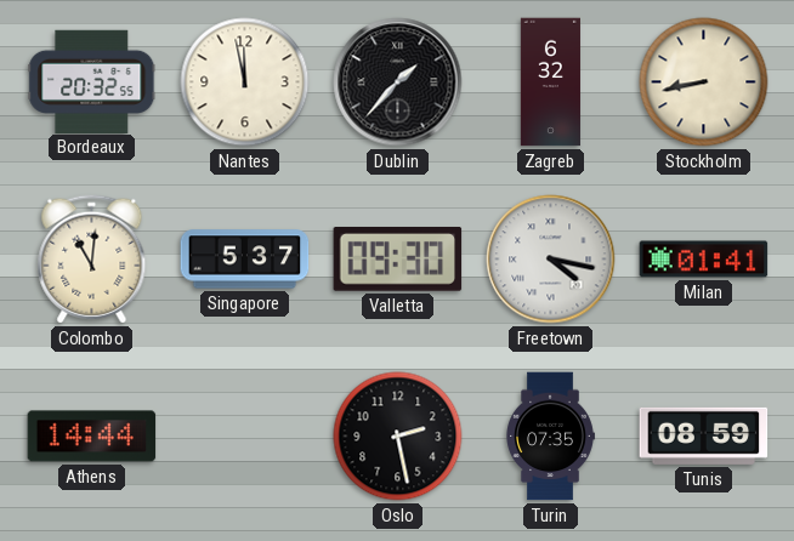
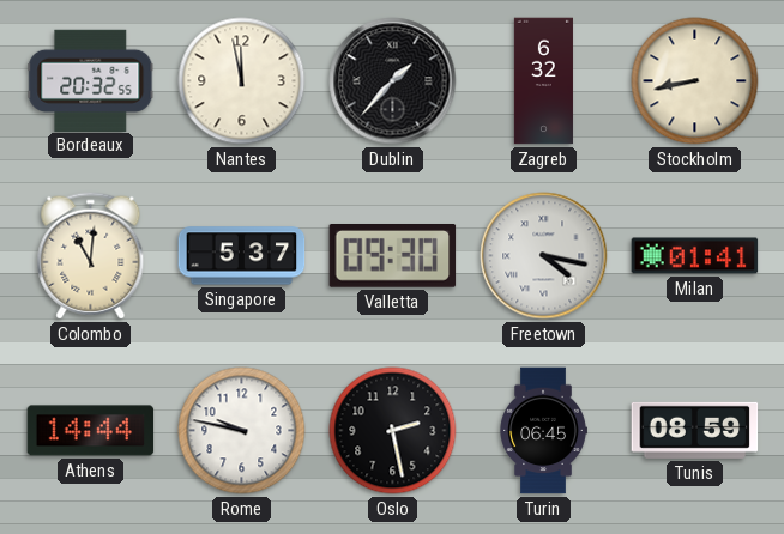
Rome: none -> 9:47
Turin: 07:35 -> 06:45
